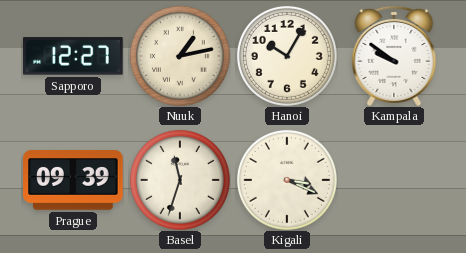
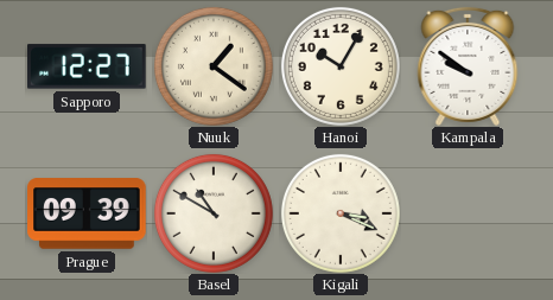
Nuuk: 1:13 -> 1:21
Basel: 11:33 -> 10:50
